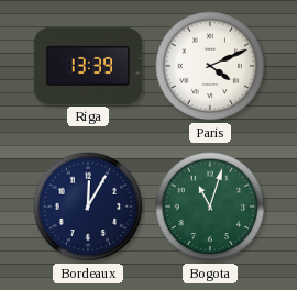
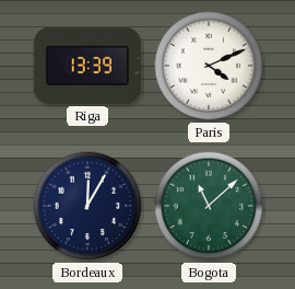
Bogota: 11:03 -> 11:08
